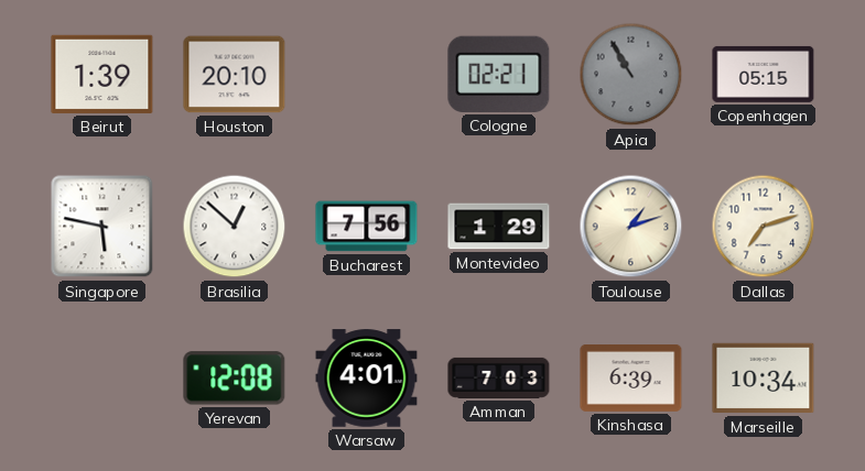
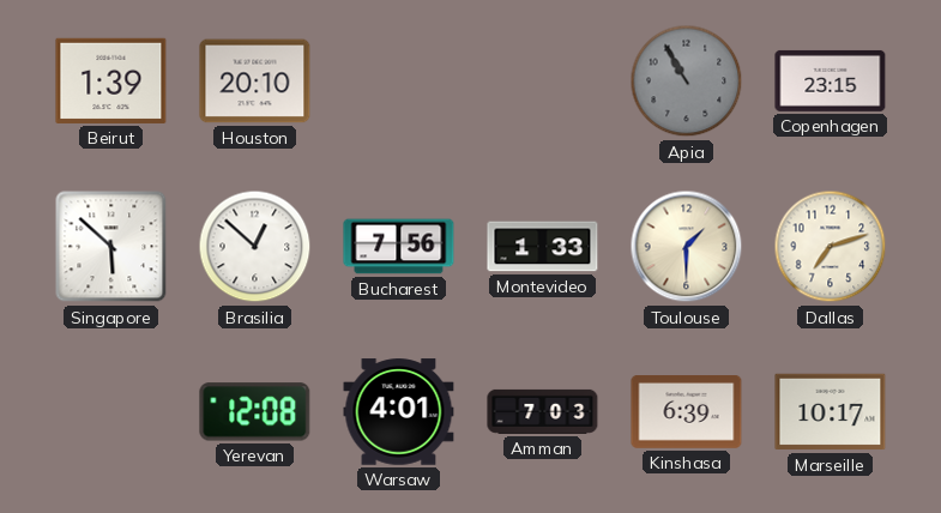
Cologne: 02:21 -> none
Copenhagen: 05:15 -> 23:15
Singapore: 5:47 -> 5:52
Montevideo: 1:29 -> 1:33
Toulouse: 1:12 -> 1:30
Marseille: 10:34 -> 10:17
